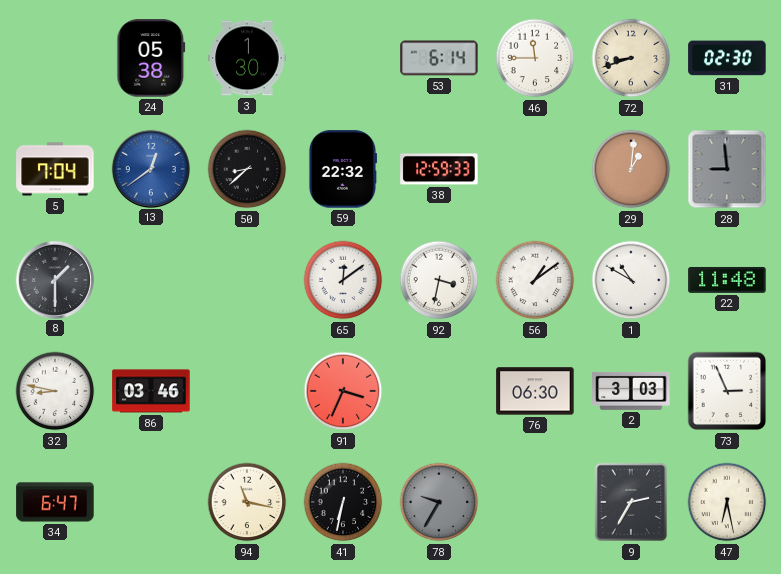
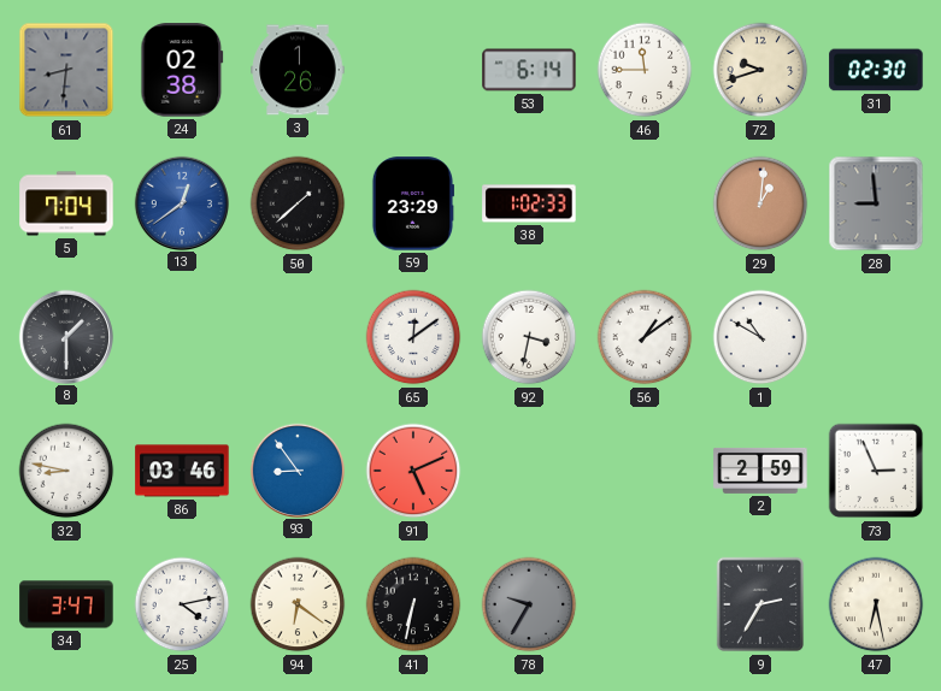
61: none -> 8:31
24: 05:38 -> 02:38
3: 1:30 -> 1:26
72: 8:42 -> 9:42
50: 8:38 -> 1:38
59: 22:32 -> 23:29
38: 12:59 -> 1:02
22: 11:48 -> none
93: none -> 8:54
91: 3:34 -> 5:11
76: 06:30 -> none
2: 3:03 -> 2:59
34: 6:47 -> 3:47
25: none -> 4:13
94: 11:17 -> 6:21
